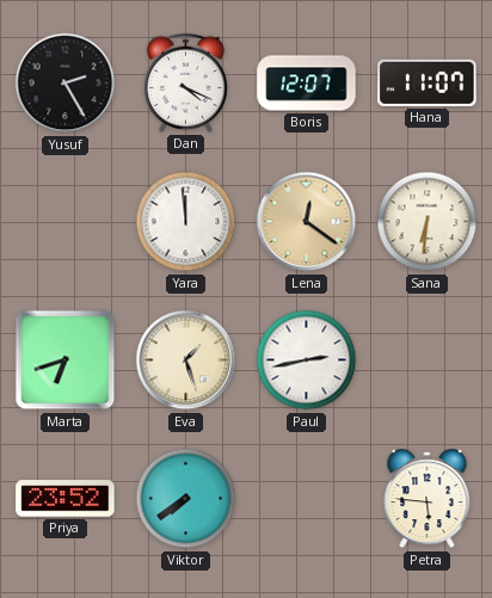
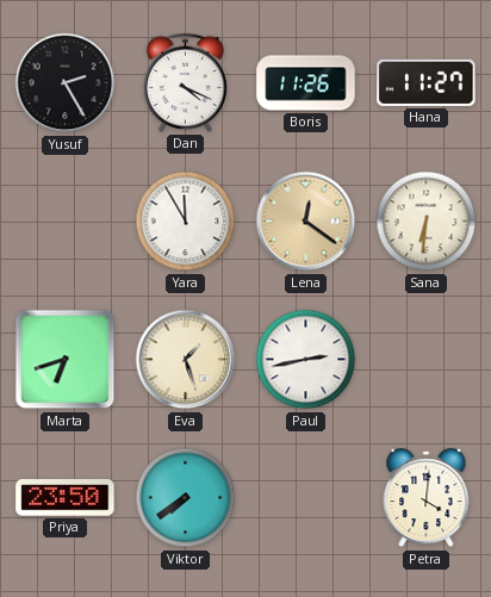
Boris: 12:07 -> 11:26
Hana: 11:07 -> 11:27
Yara: 11:59 -> 11:55
Priya: 23:52 -> 23:50
Petra: 5:46 -> 4:01
